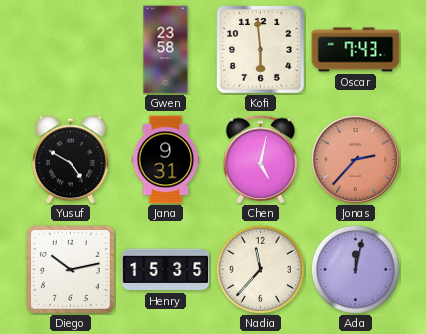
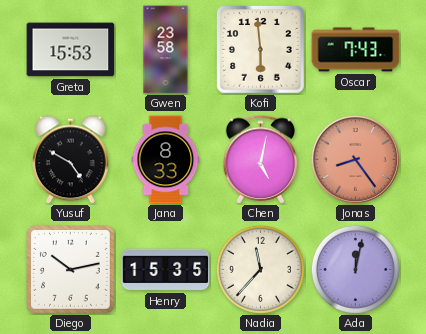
Greta: none -> 15:53
Jana: 9:31 -> 8:33
Jonas: 2:37 -> 8:24
